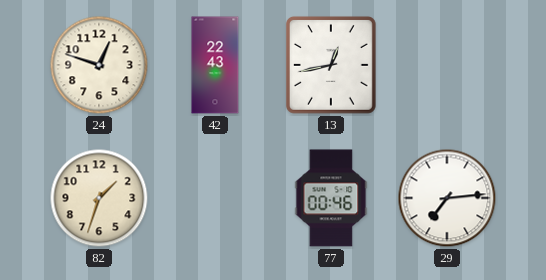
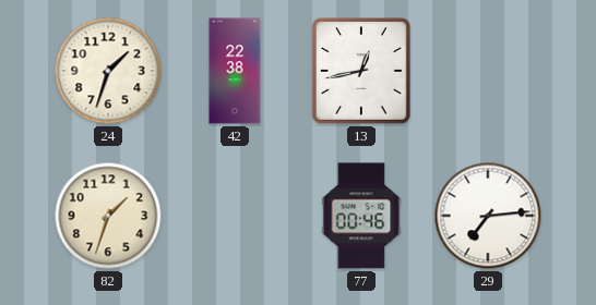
24: 12:48 -> 1:33
42: 22:43 -> 22:38
